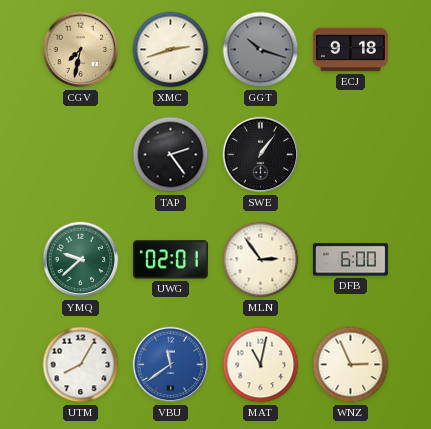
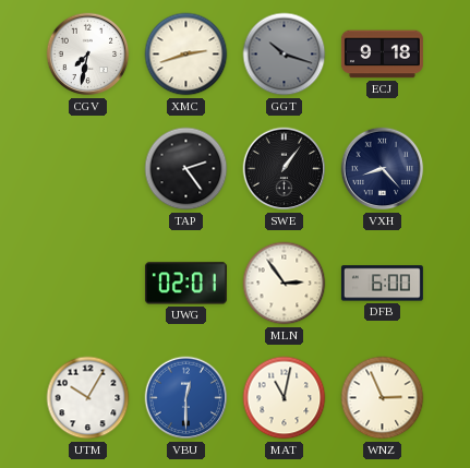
CGV dial: champagne -> white
VXH: none -> 8:23
YMQ: 9:38 -> none
UTM: 8:05 -> 10:05
VBU: 11:39 -> 12:30
